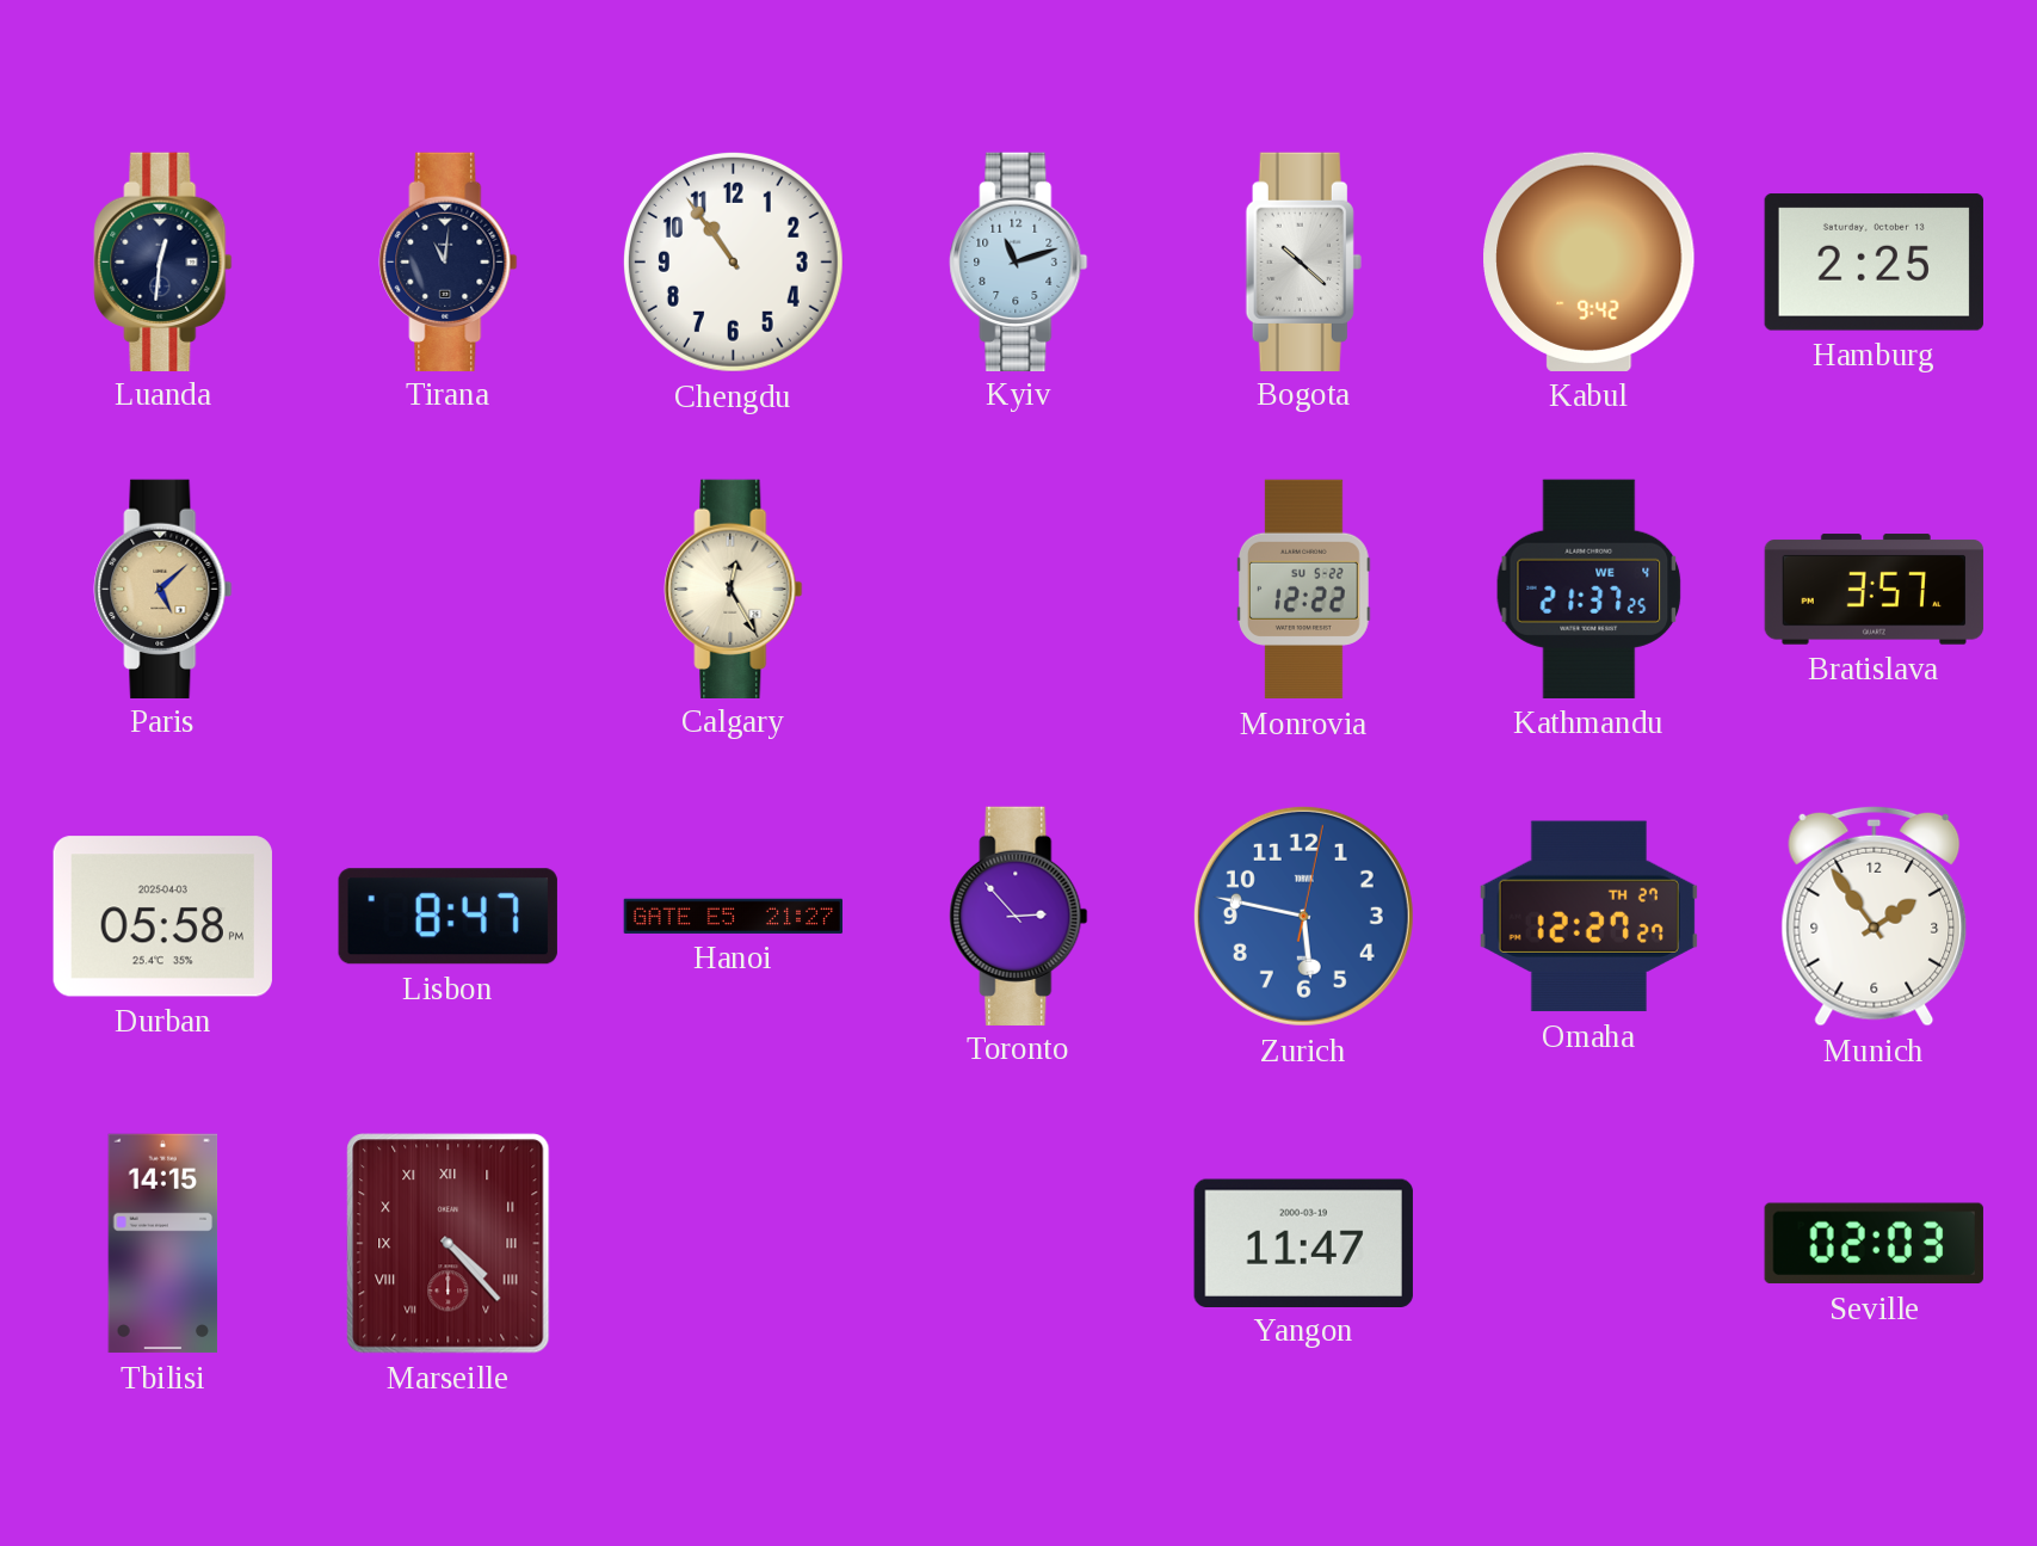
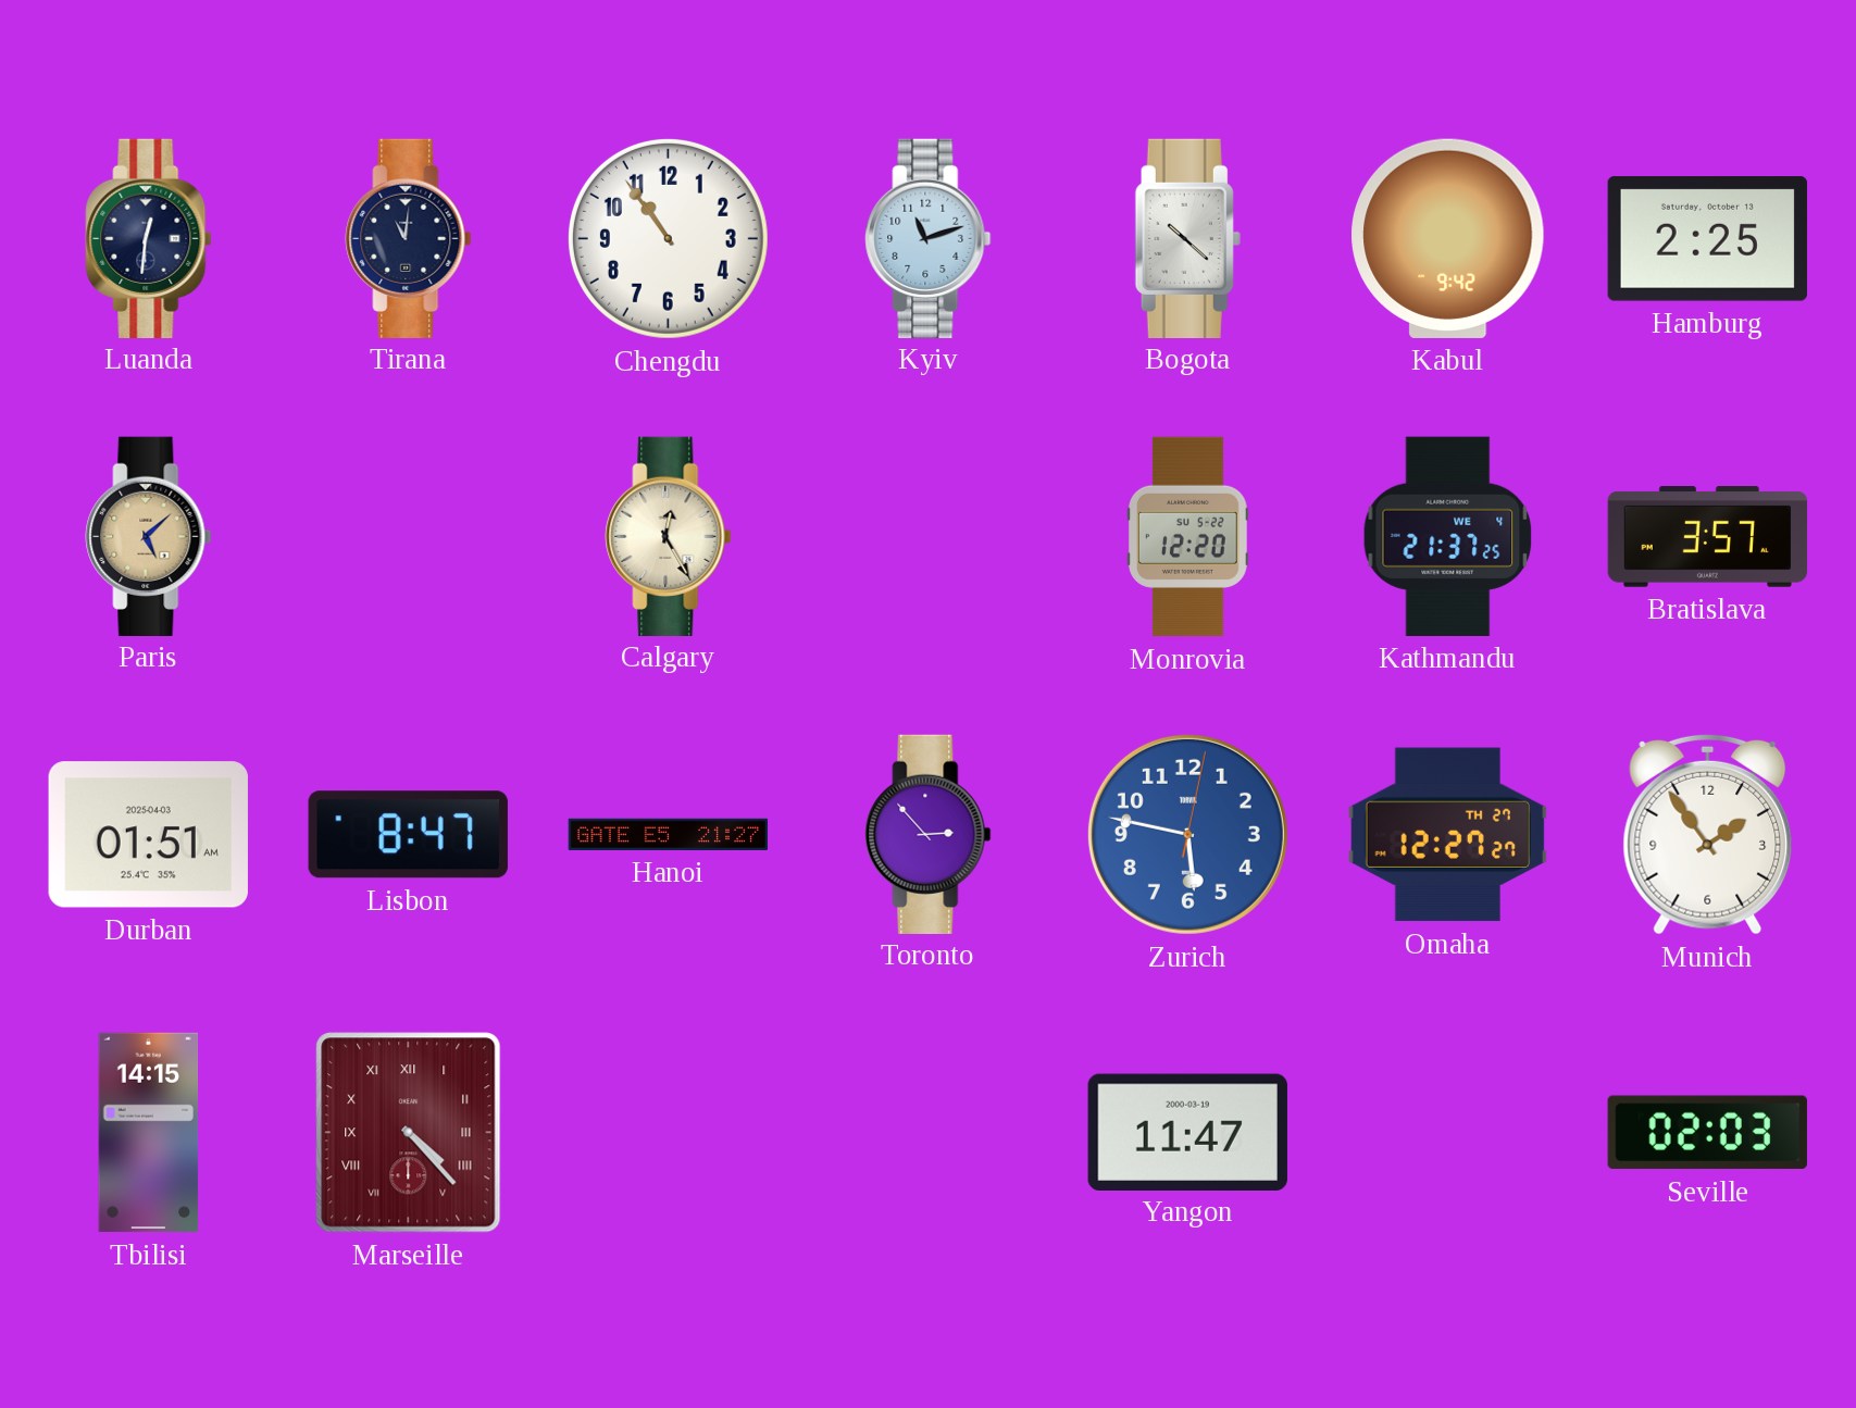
Monrovia: 12:22 -> 12:20
Durban: 05:58 -> 01:51
